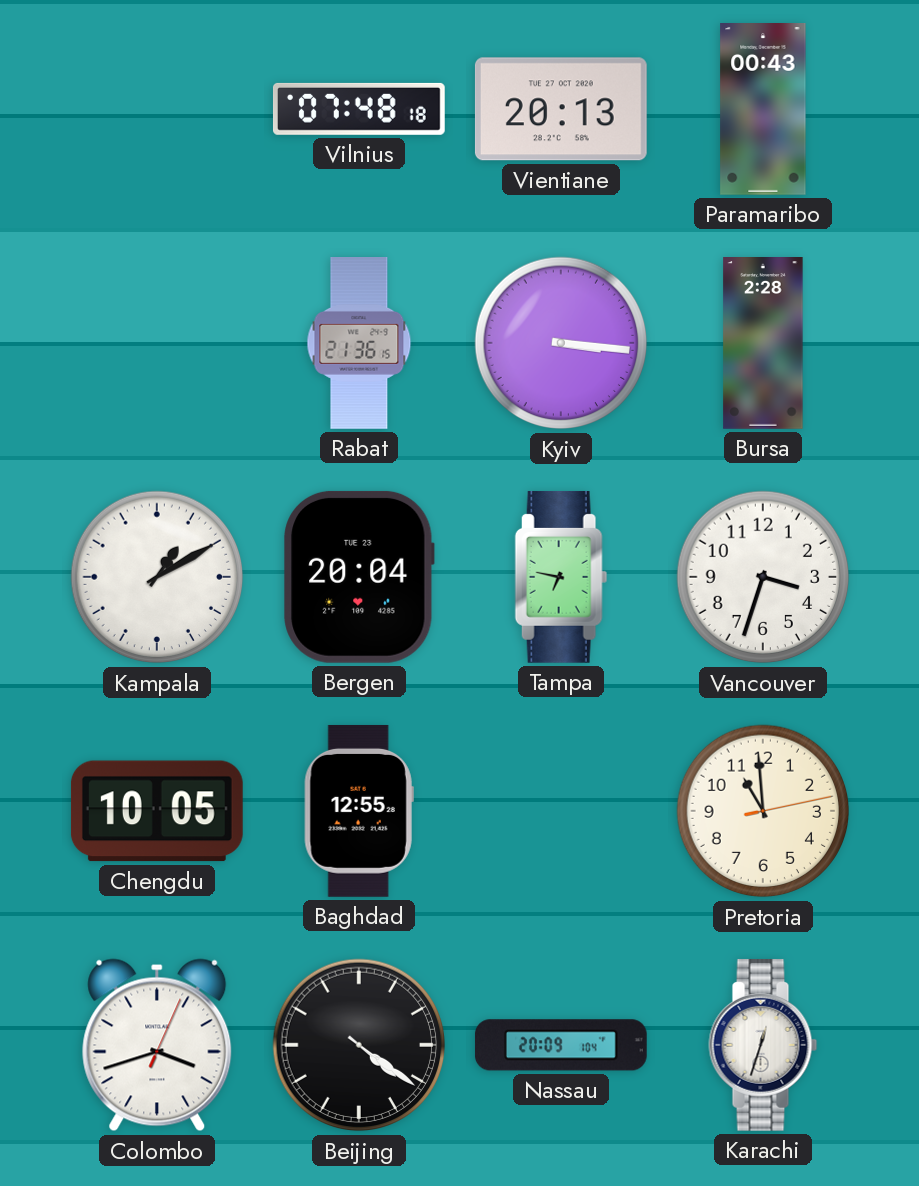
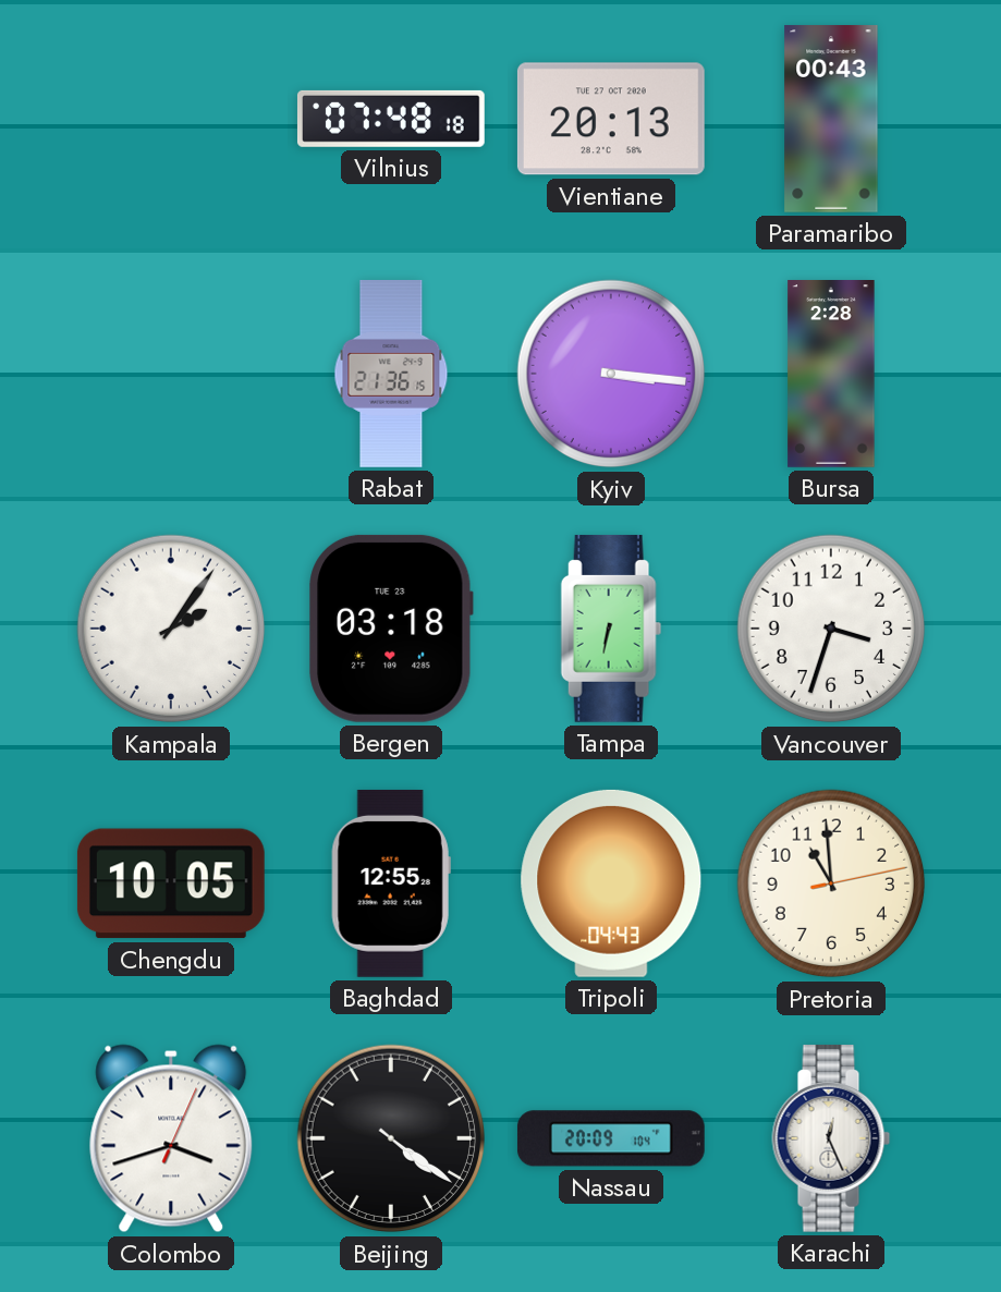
Kampala: 1:10 -> 2:06
Bergen: 20:04 -> 03:18
Tampa: 6:47 -> 6:32
Tripoli: none -> 04:43
Karachi: 12:33 -> 12:26
